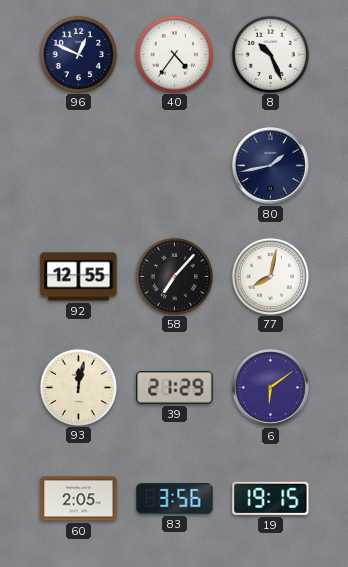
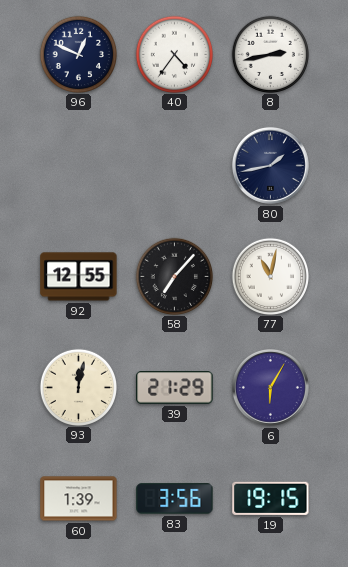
8: 10:26 -> 2:43
77: 8:02 -> 11:02
6: 6:09 -> 6:05
60: 2:05 -> 1:39
